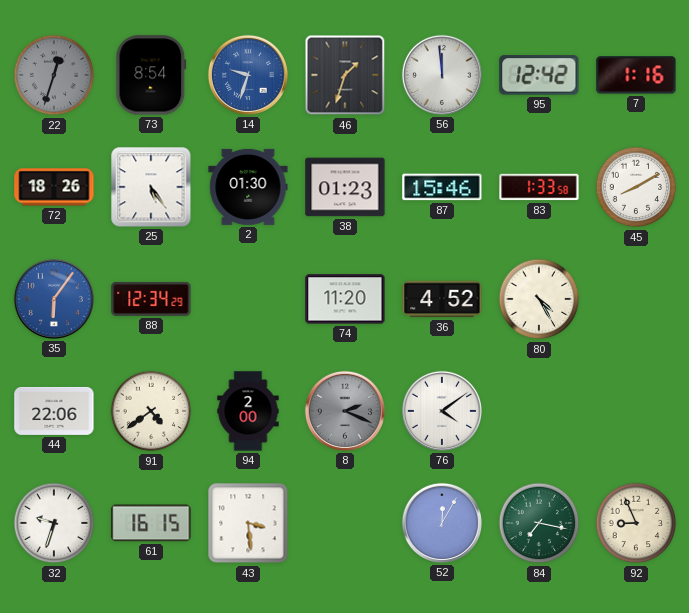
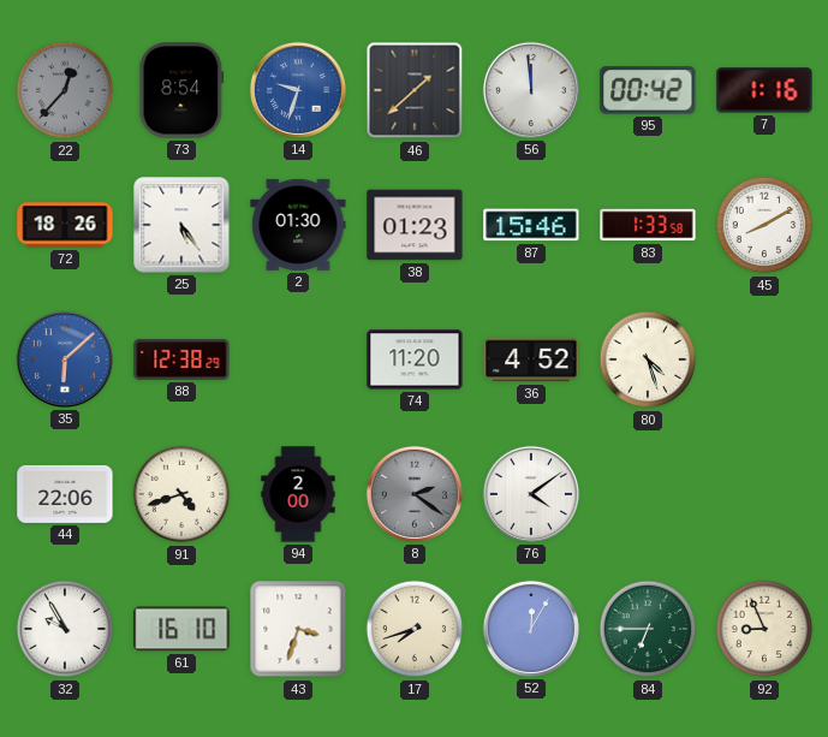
22: 12:33 -> 12:37
46: 1:33 -> 1:38
95: 12:42 -> 00:42
35: 6:06 -> 6:08
88: 12:34 -> 12:38
80: 4:25 -> 4:27
91: 4:39 -> 4:42
8: 2:19 -> 2:21
32: 9:33 -> 9:55
61: 16:15 -> 16:10
43: 3:29 -> 3:33
17: none -> 7:42
84: 7:17 -> 6:45
